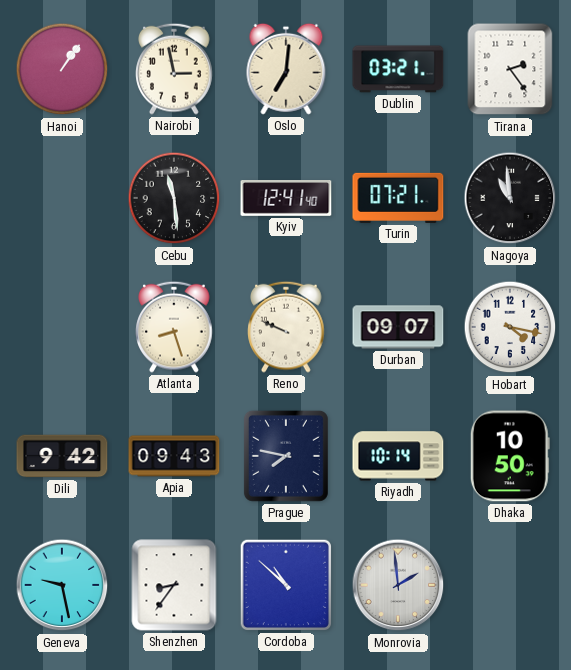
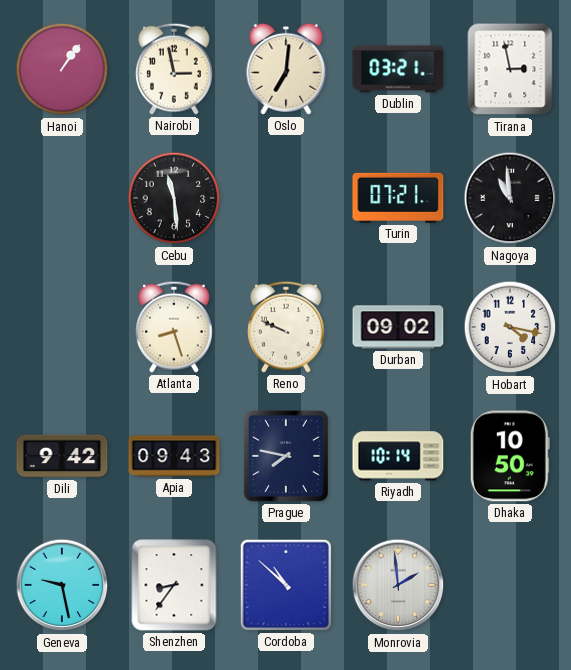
Tirana: 2:24 -> 2:58
Kyiv: 12:41 -> none
Durban: 09:07 -> 09:02
